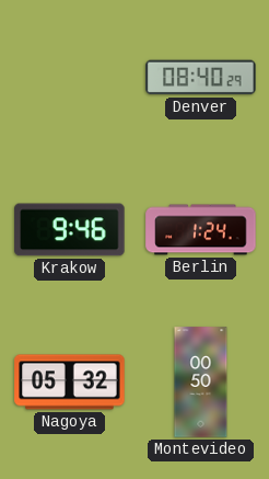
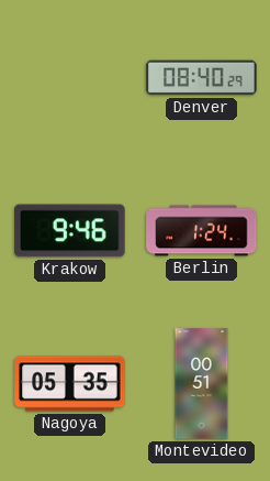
Nagoya: 05:32 -> 05:35
Montevideo: 00:50 -> 00:51
